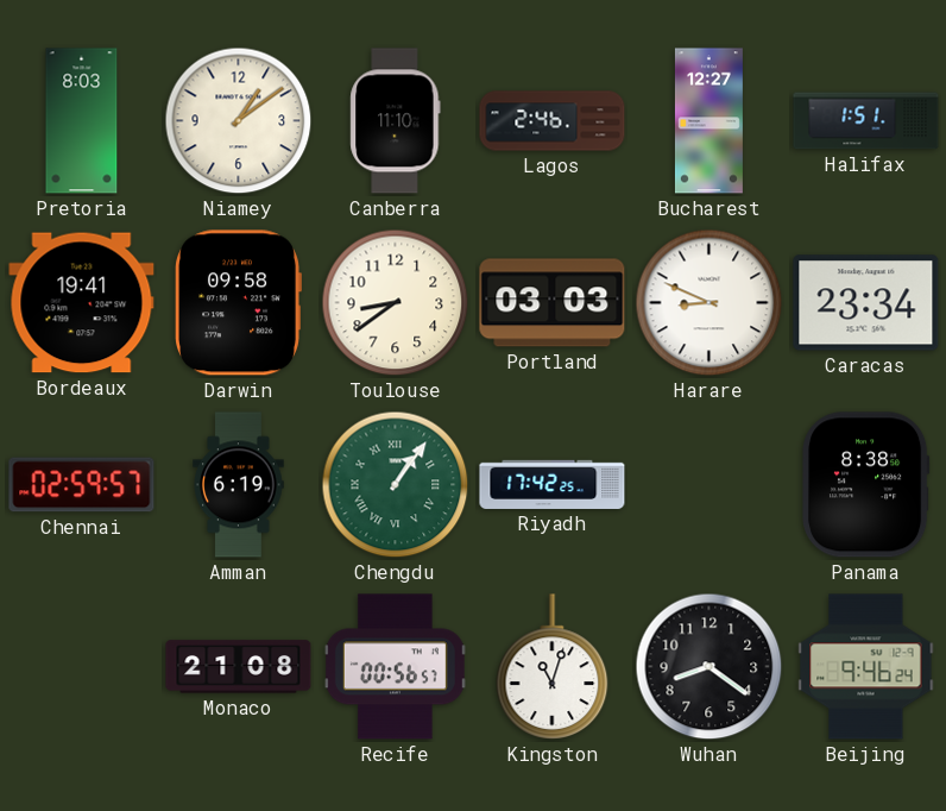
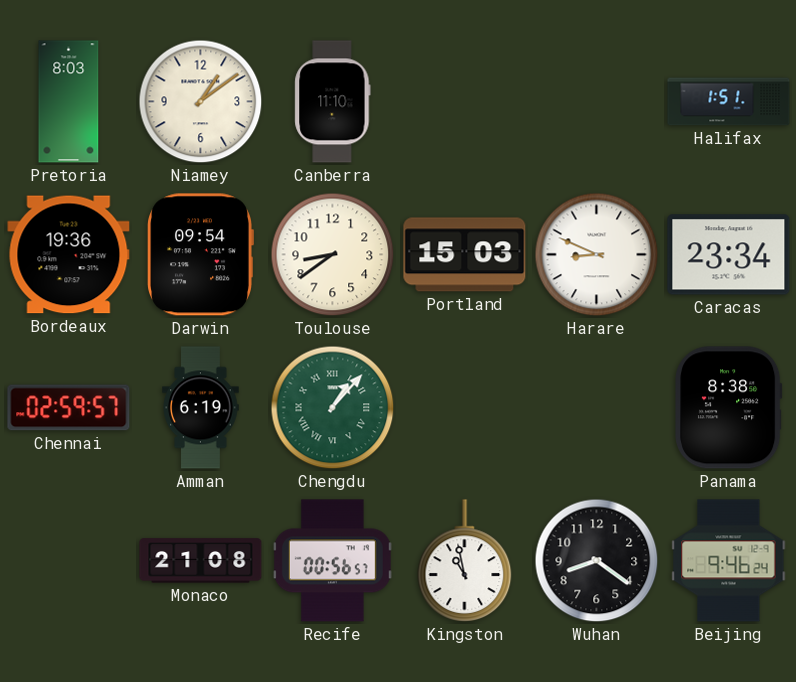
Lagos: 2:46 -> none
Bucharest: 12:27 -> none
Bordeaux: 19:41 -> 19:36
Darwin: 09:58 -> 09:54
Portland: 03:03 -> 15:03
Chengdu: 1:06 -> 1:07
Riyadh: 17:42 -> none
Kingston: 11:03 -> 10:58
